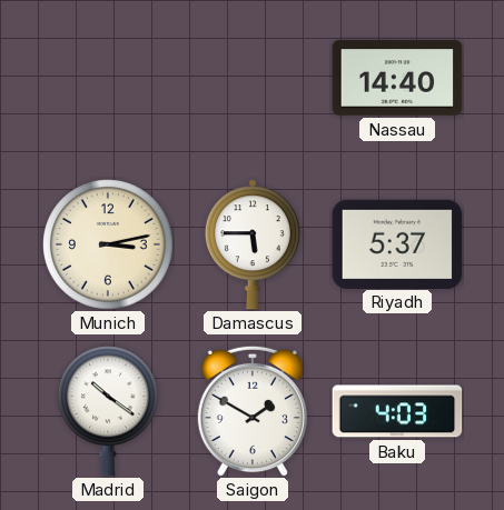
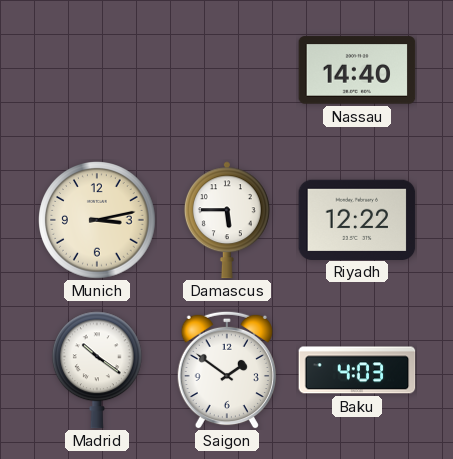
Riyadh: 5:37 -> 12:22
Saigon: 1:50 -> 1:51
